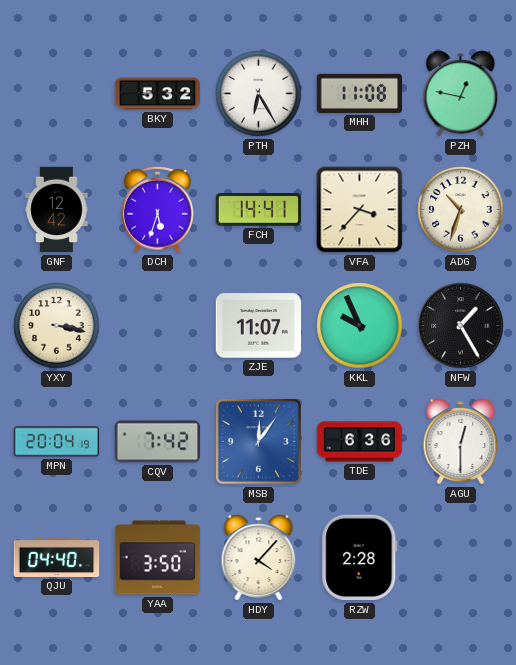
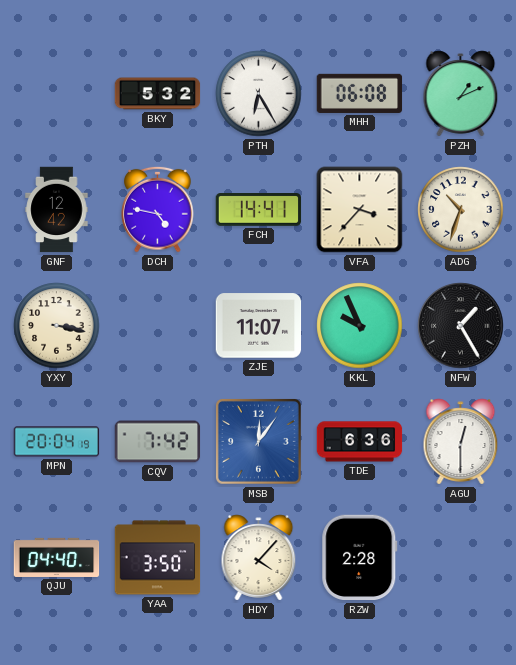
MHH: 11:08 -> 06:08
PZH: 12:47 -> 1:11
DCH: 5:33 -> 4:47
